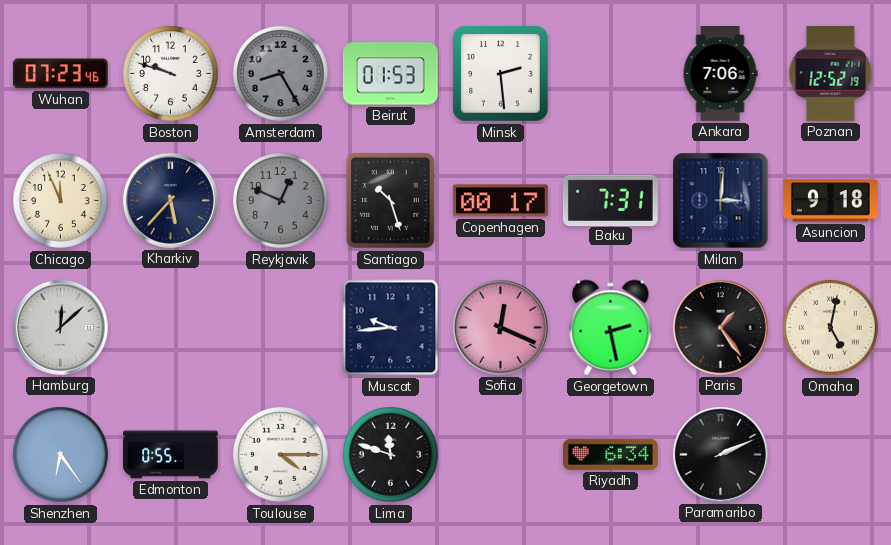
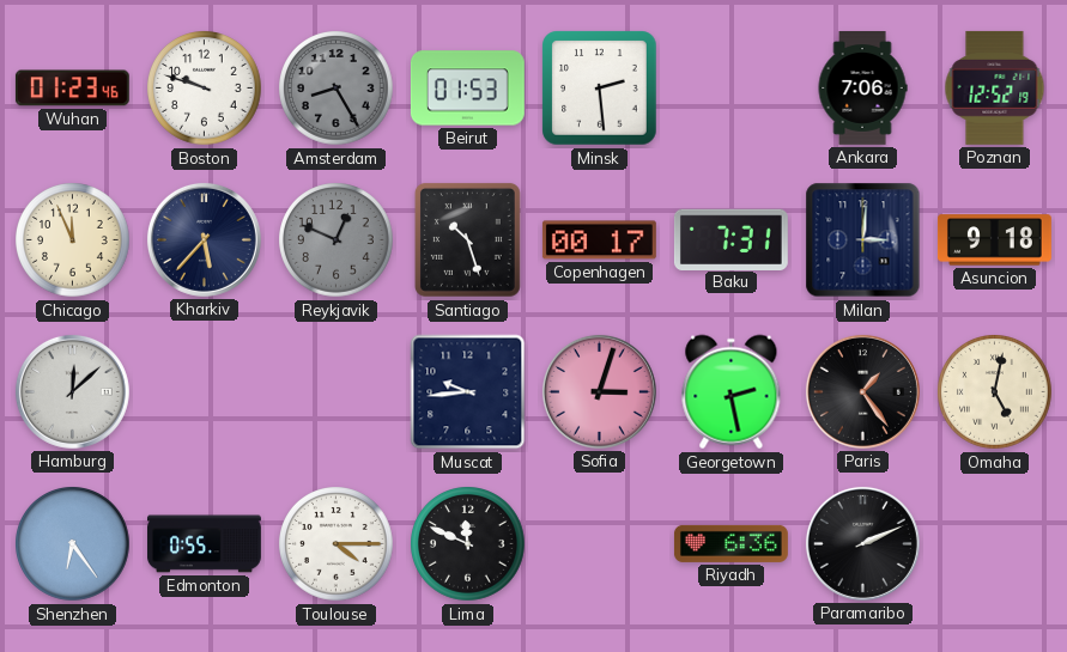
Wuhan: 07:23 -> 01:23
Sofia: 12:19 -> 3:03
Lima: 11:48 -> 11:49
Riyadh: 6:34 -> 6:36
